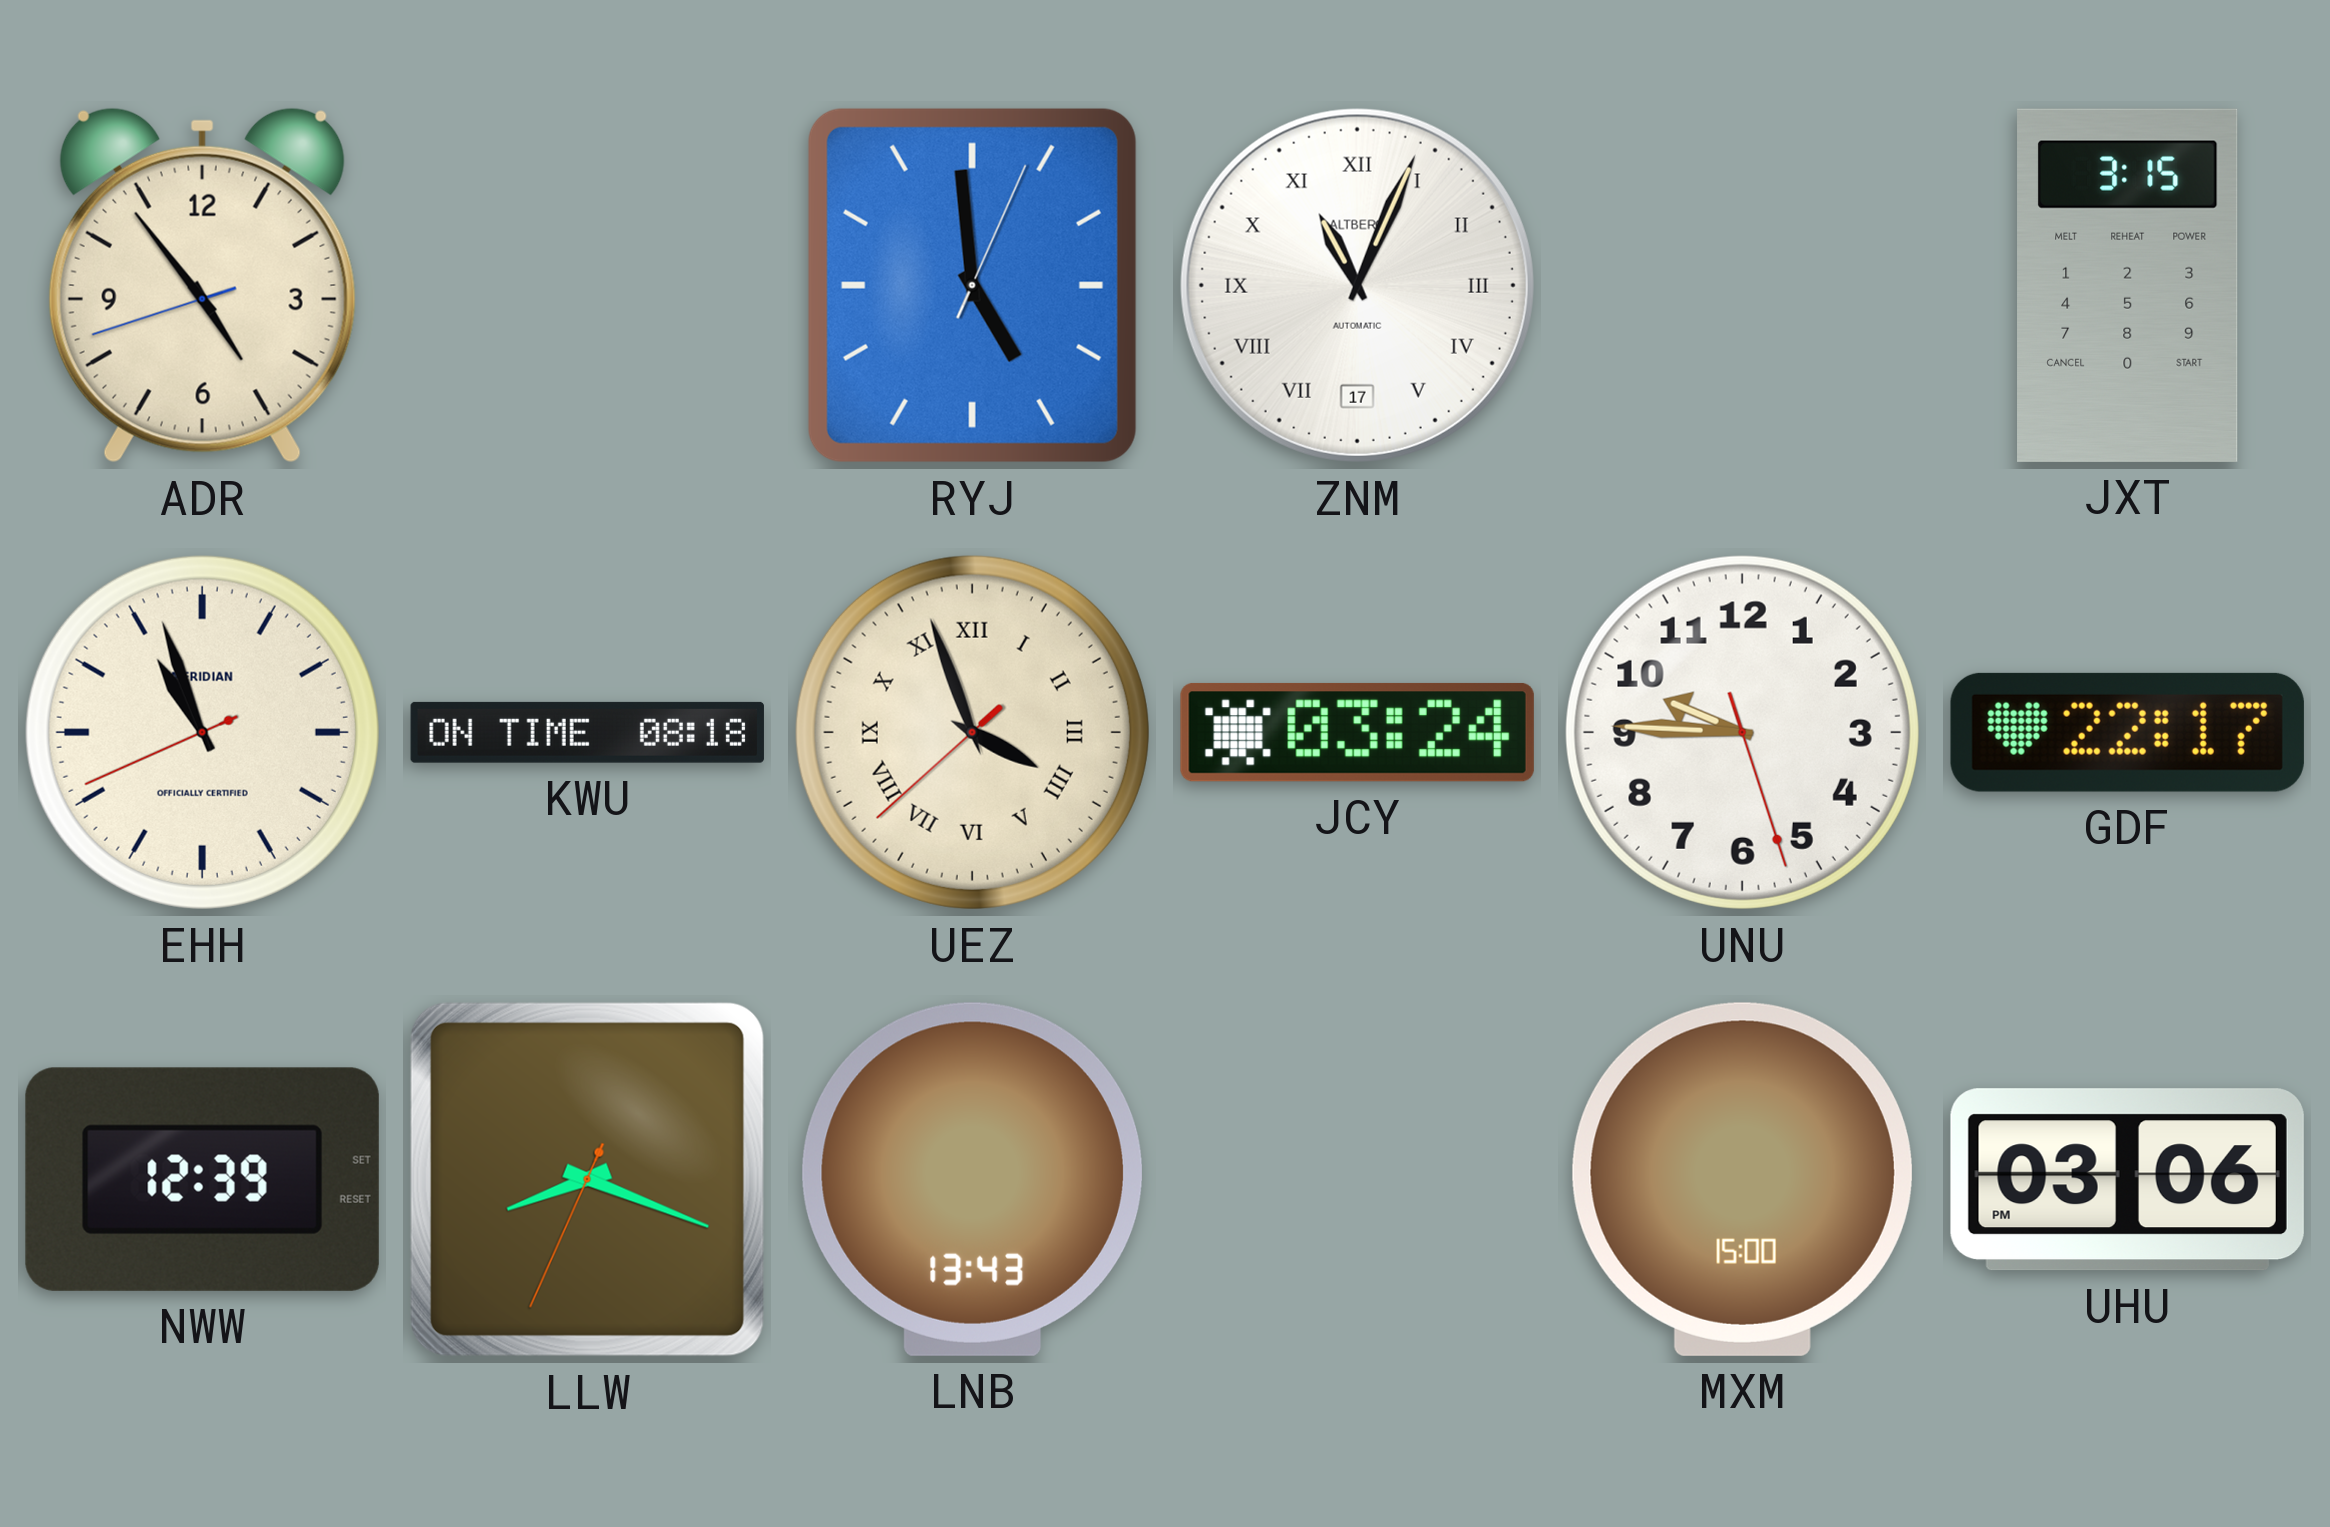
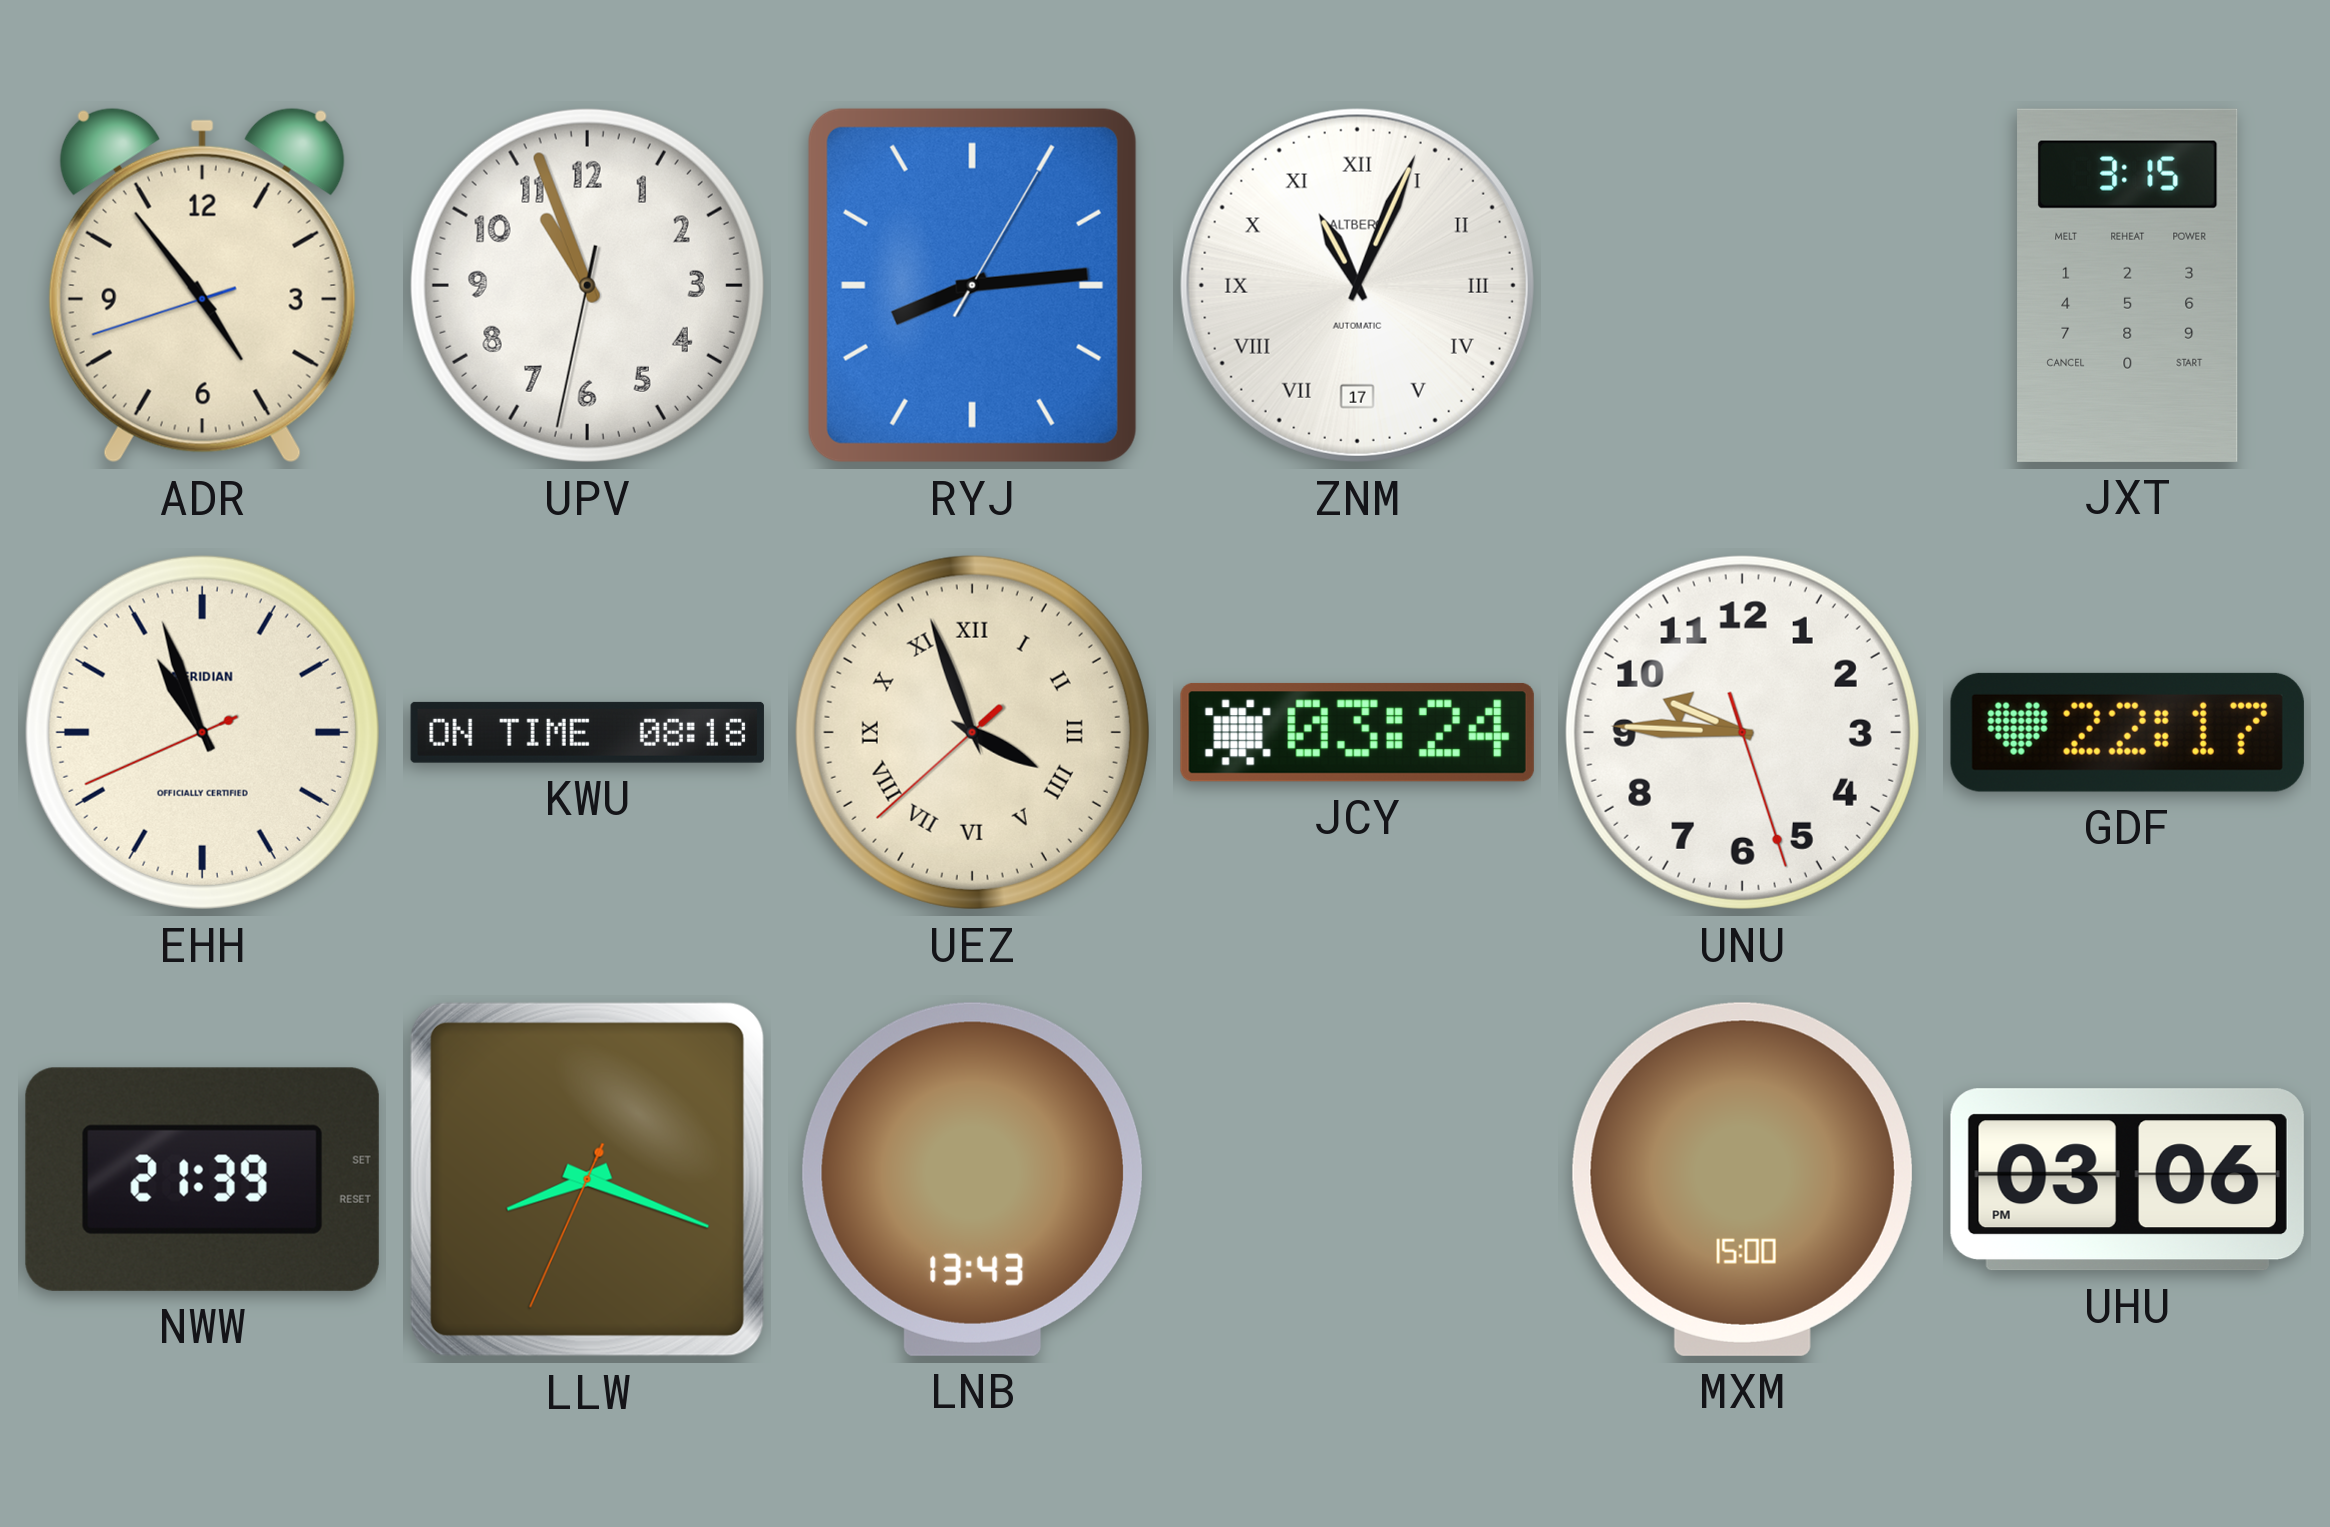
UPV: none -> 10:56
RYJ: 4:59 -> 8:14
NWW: 12:39 -> 21:39
